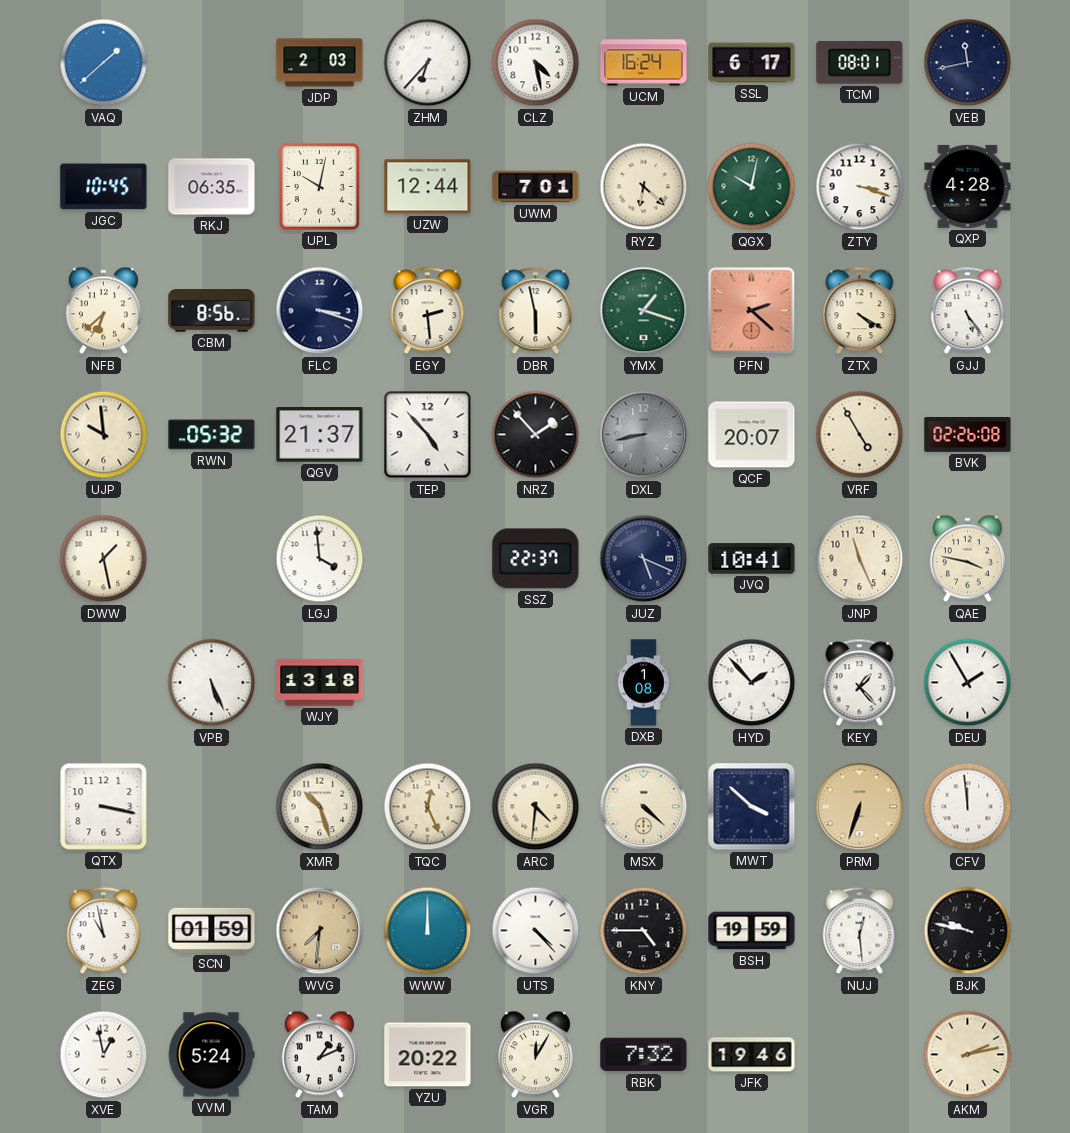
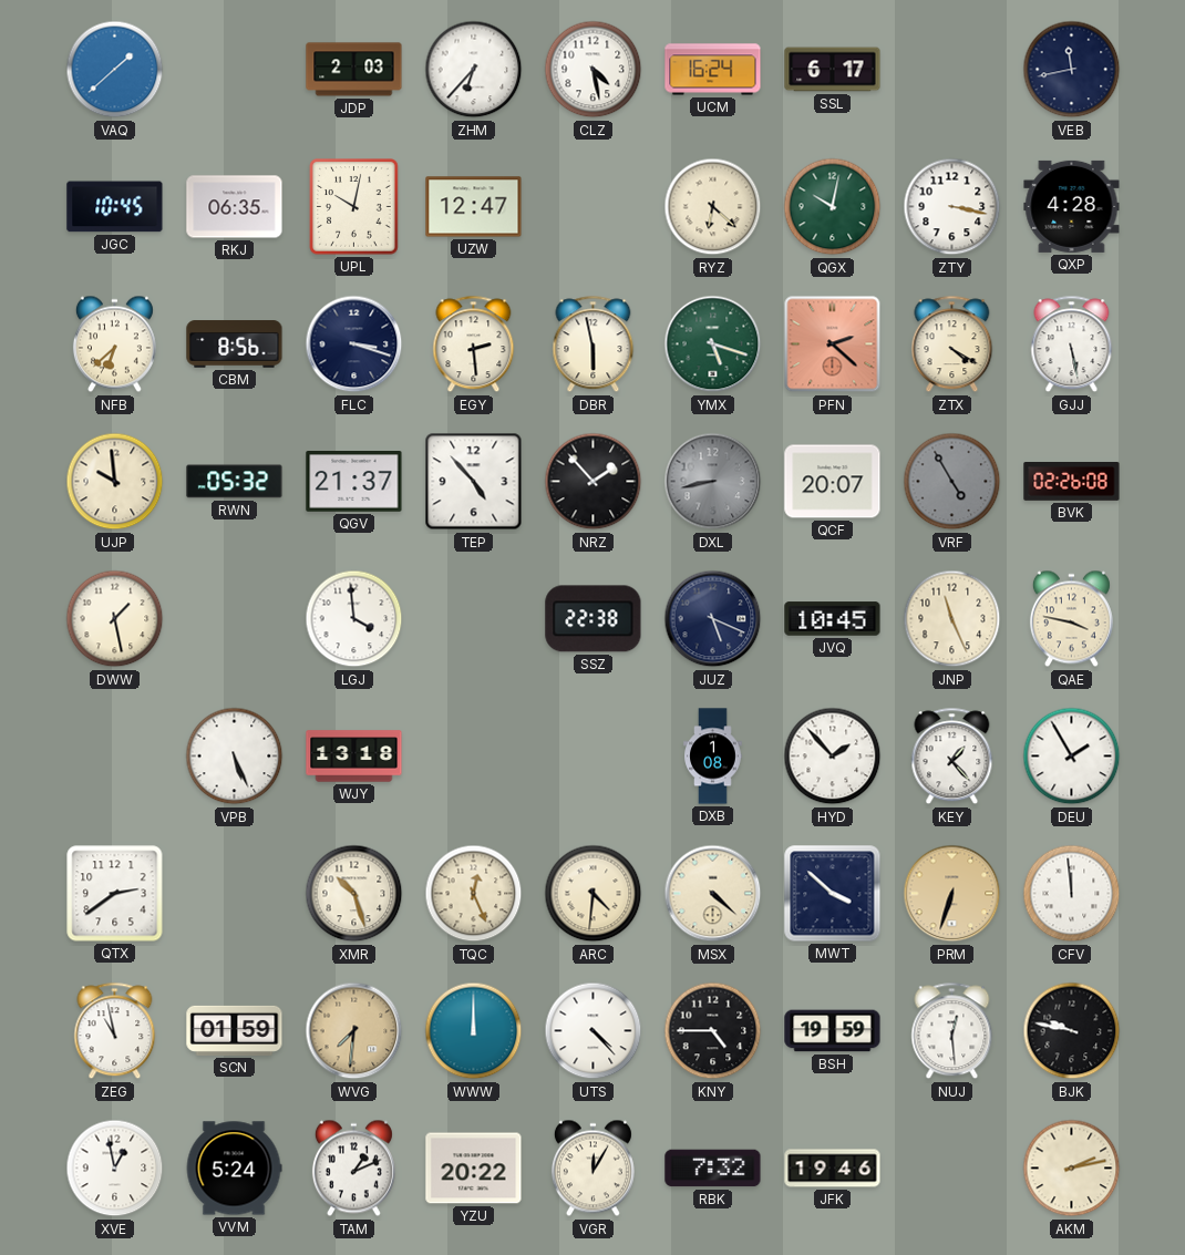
TCM: 08:01 -> none
UZW: 12:44 -> 12:47
UWM: 7:01 -> none
ZTY: 3:18 -> 3:17
YMX: 1:18 -> 5:18
GJJ: 5:24 -> 5:28
VRF dial: cream -> grey
SSZ: 22:37 -> 22:38
JVQ: 10:41 -> 10:45
QTX: 3:17 -> 2:39
